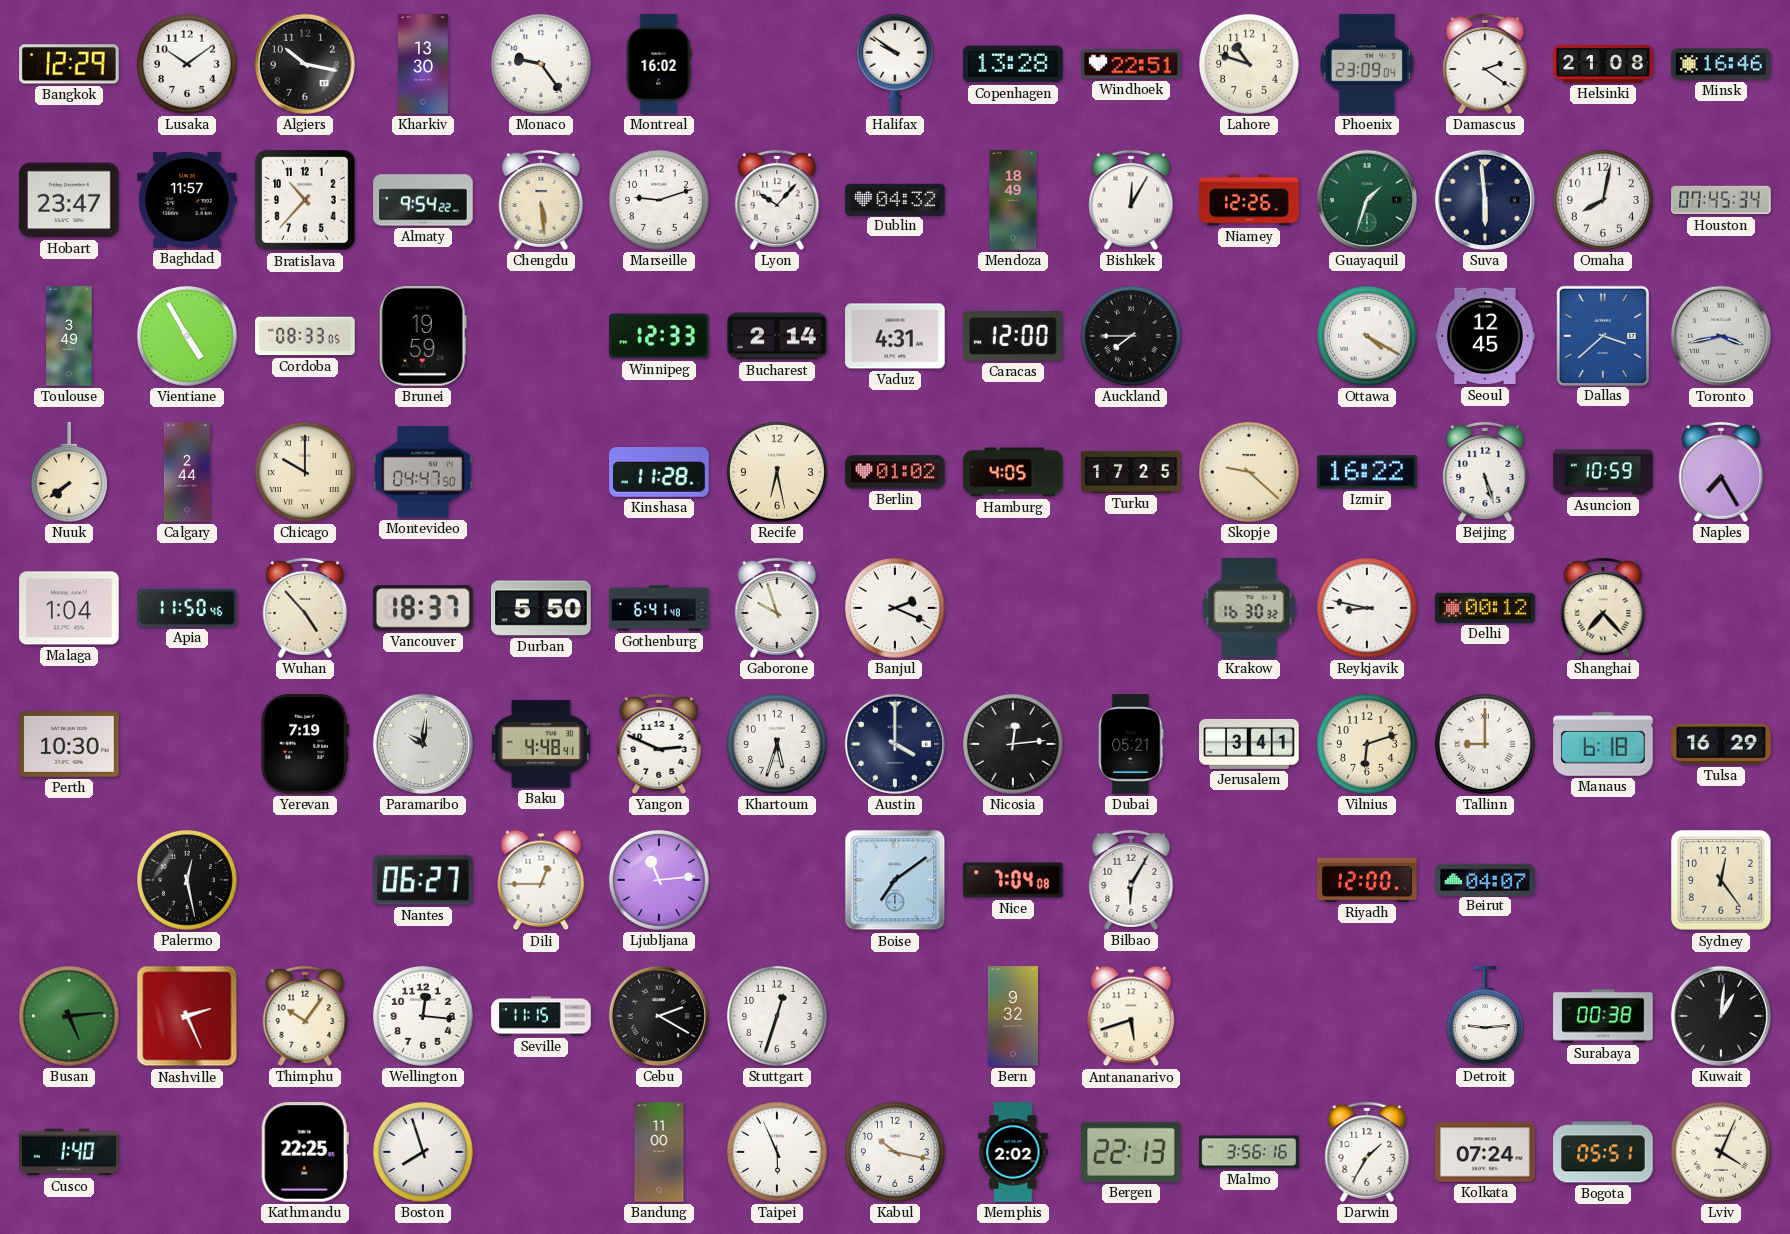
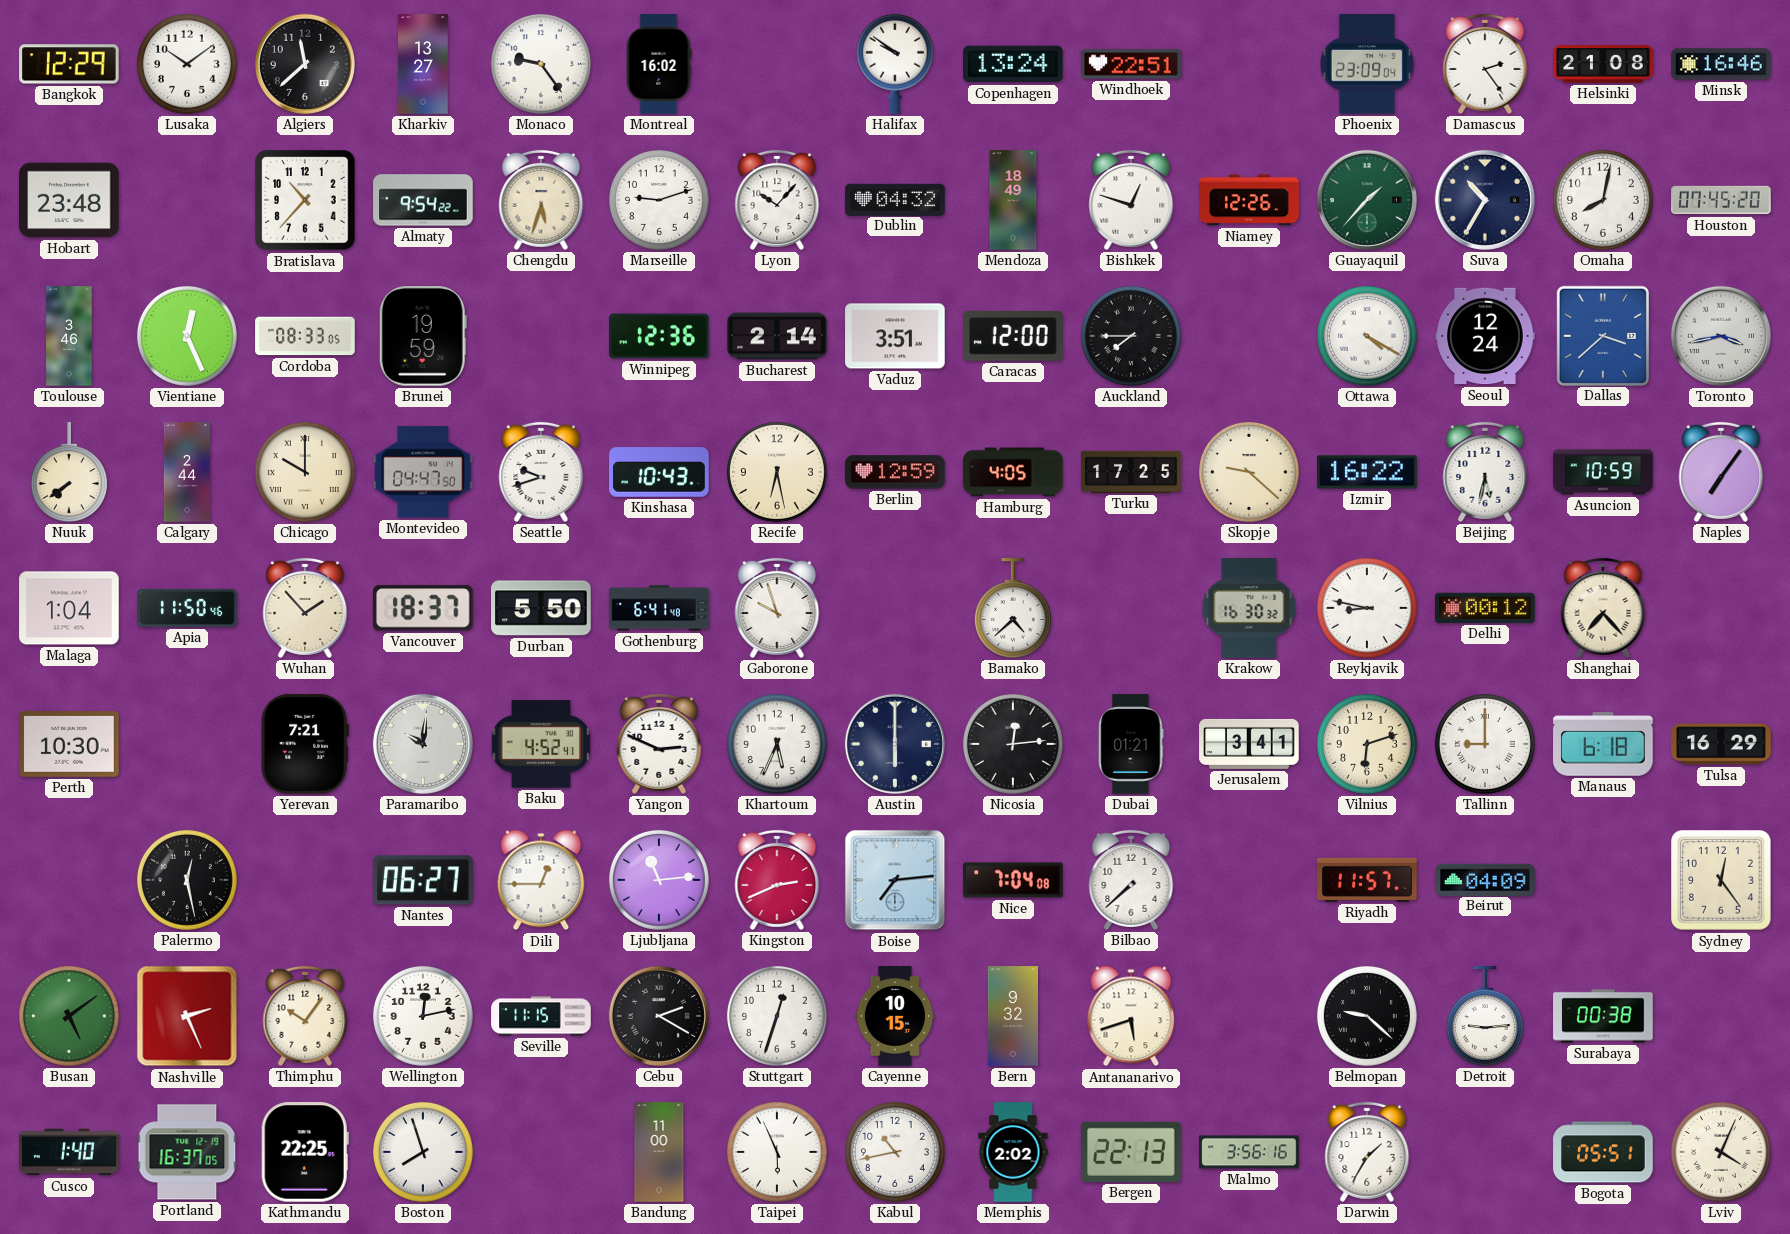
Algiers: 10:17 -> 11:38
Kharkiv: 13:30 -> 13:27
Copenhagen: 13:28 -> 13:24
Lahore: 10:48 -> none
Damascus: 2:21 -> 2:24
Hobart: 23:47 -> 23:48
Baghdad: 11:57 -> none
Chengdu: 5:29 -> 5:33
Bishkek: 12:05 -> 12:48
Guayaquil: 1:33 -> 1:37
Suva: 5:59 -> 10:35
Houston: 07:45:34 -> 07:45:20
Toulouse: 3:49 -> 3:46
Vientiane: 4:55 -> 12:26
Winnipeg: 12:33 -> 12:36
Vaduz: 4:31 -> 3:51
Seoul: 12:45 -> 12:24
Seattle: none -> 9:42
Kinshasa: 11:28 -> 10:43
Berlin: 01:02 -> 12:59
Beijing: 5:27 -> 5:32
Naples: 7:25 -> 7:06
Wuhan: 4:53 -> 1:53
Banjul: 2:19 -> none
Bamako: none -> 4:38
Yerevan: 7:19 -> 7:21
Baku: 4:48 -> 4:52
Khartoum: 5:33 -> 5:34
Austin: 4:00 -> 6:00
Dubai: 05:21 -> 01:21
Kingston: none -> 2:41
Boise: 7:09 -> 7:14
Bilbao: 6:05 -> 7:38
Riyadh: 12:00 -> 11:57
Beirut: 04:07 -> 04:09
Busan: 5:14 -> 5:09
Wellington: 12:16 -> 12:13
Cayenne: none -> 10:15
Belmopan: none -> 9:22
Kuwait: 1:01 -> none
Portland: none -> 16:37
Kabul: 10:17 -> 10:43
Kolkata: 07:24 -> none
